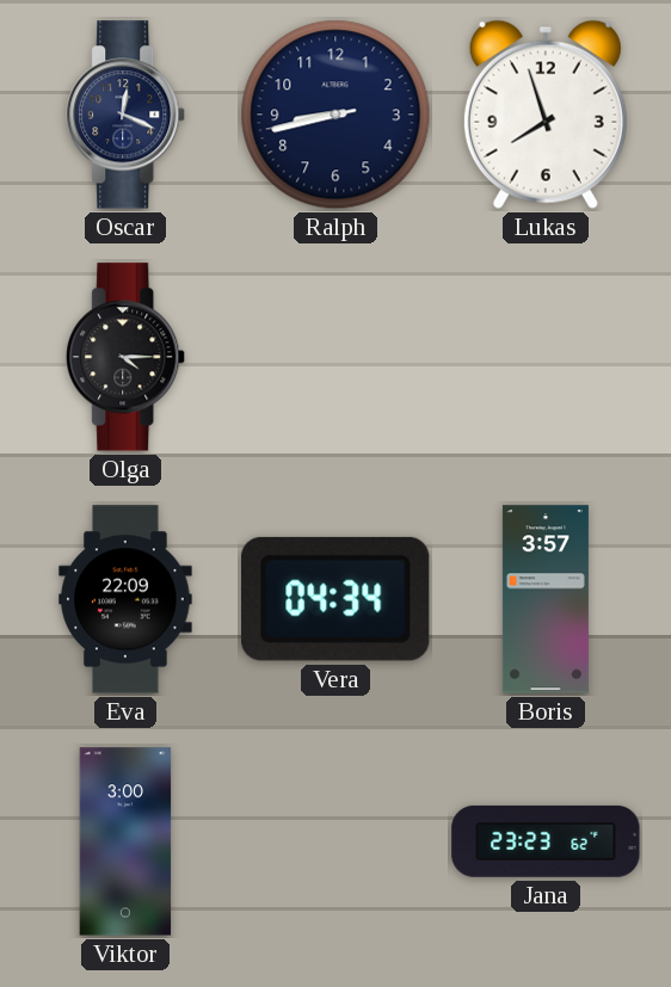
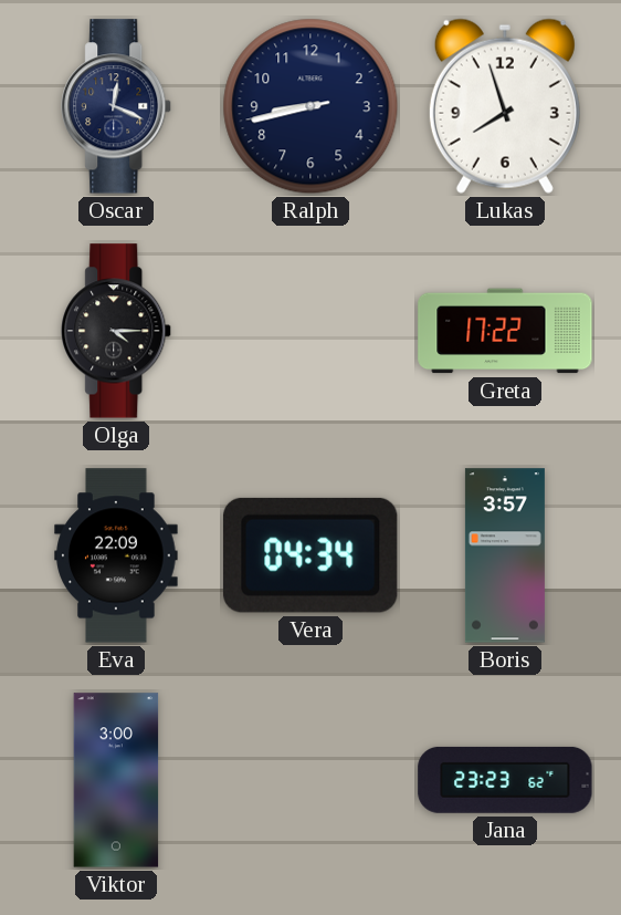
Greta: none -> 17:22
